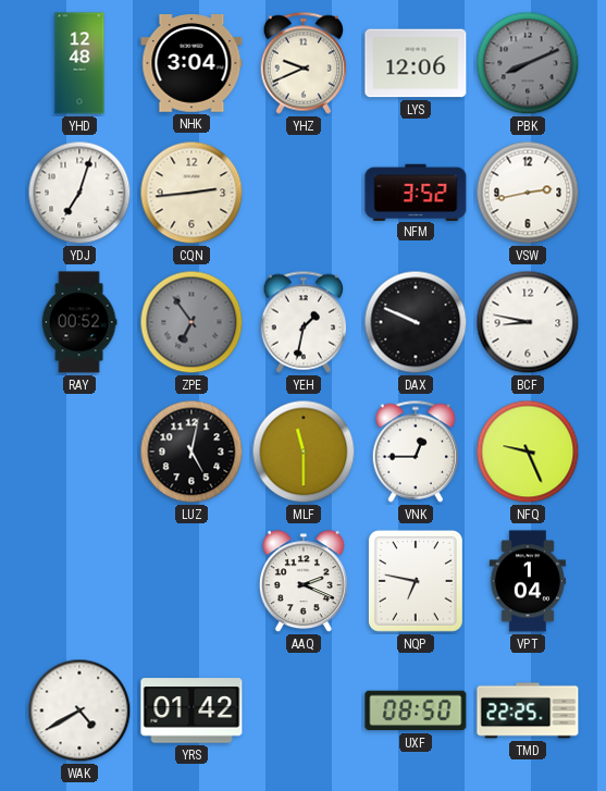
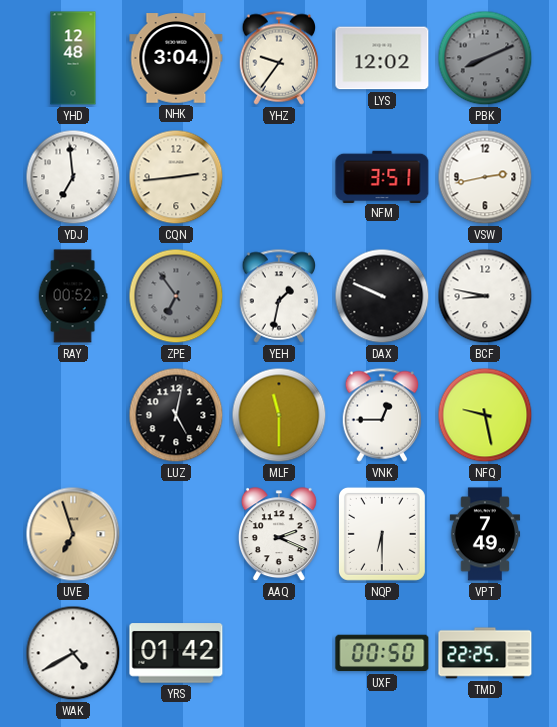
YHZ: 9:41 -> 9:36
LYS: 12:06 -> 12:02
YDJ: 7:03 -> 6:59
NFM: 3:52 -> 3:51
NFQ: 9:26 -> 9:28
UVE: none -> 6:57
NQP: 6:47 -> 6:30
VPT: 1:04 -> 7:49
UXF: 08:50 -> 00:50
